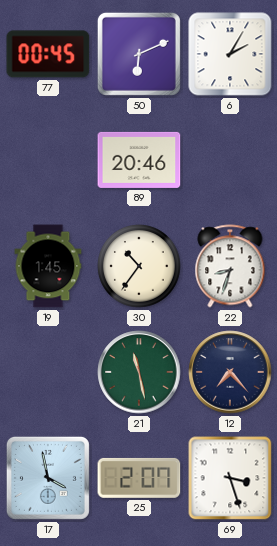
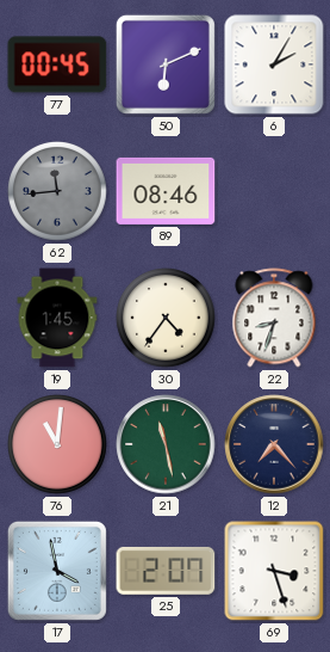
62: none -> 11:44
89: 20:46 -> 08:46
30: 10:36 -> 4:36
76: none -> 11:01
